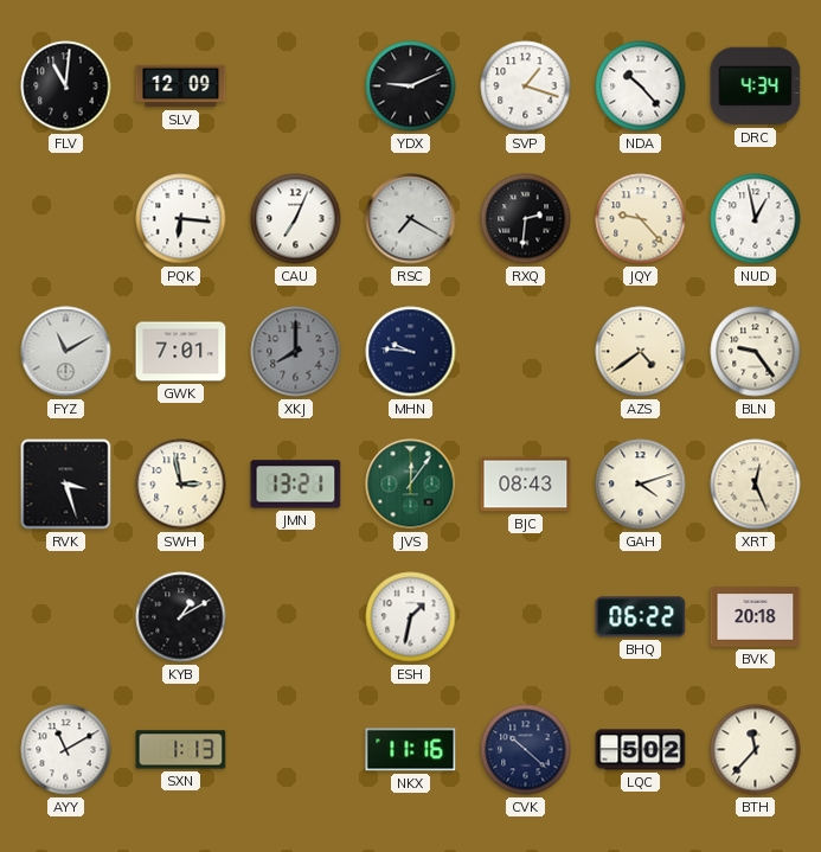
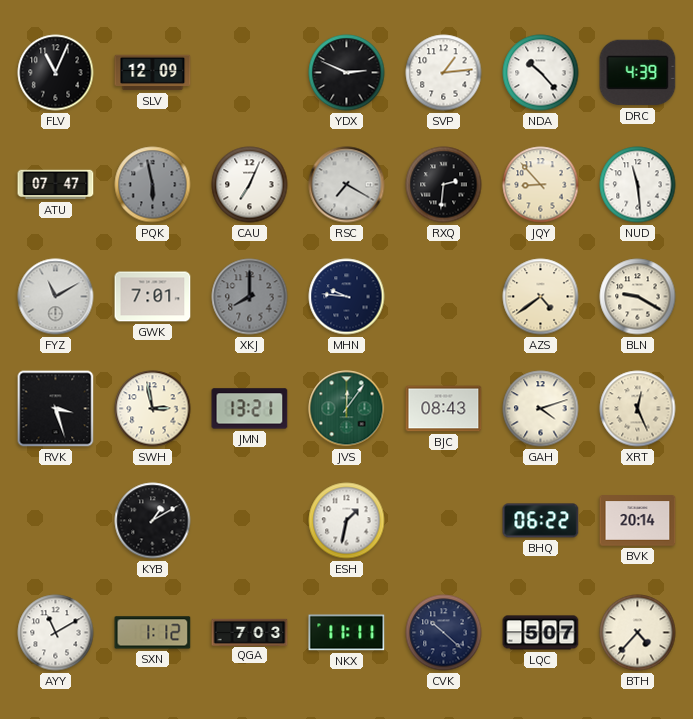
FLV: 11:01 -> 11:04
YDX: 9:11 -> 2:49
SVP: 1:18 -> 1:14
DRC: 4:34 -> 4:39
ATU: none -> 07:47
PQK: 6:16 -> 5:58
PQK dial: white -> grey
JQY: 9:23 -> 8:53
NUD: 12:58 -> 11:29
BLN: 9:24 -> 9:20
BVK: 20:18 -> 20:14
SXN: 1:13 -> 1:12
QGA: none -> 7:03
NKX: 11:16 -> 11:11
LQC: 5:02 -> 5:07
BTH: 11:37 -> 4:37
